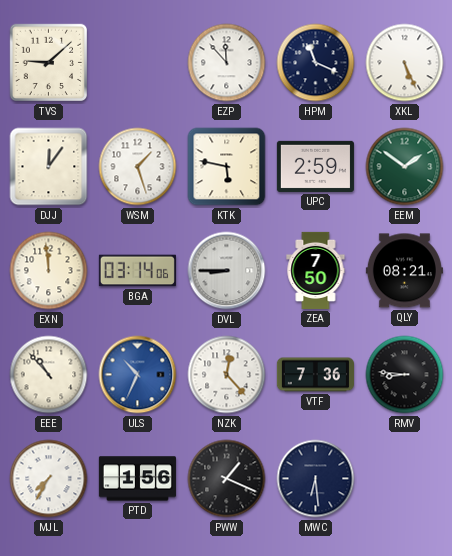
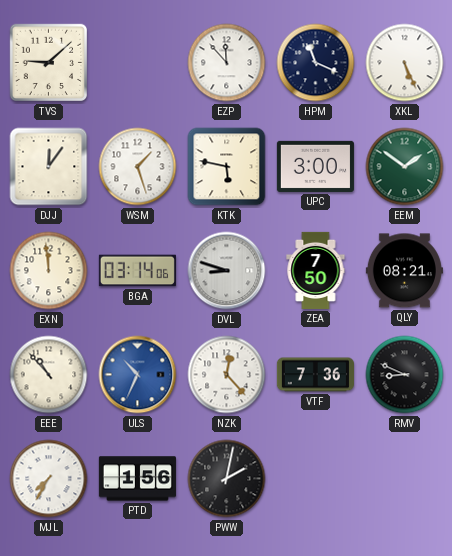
UPC: 2:59 -> 3:00
DVL: 8:45 -> 8:48
RMV: 8:46 -> 8:49
PWW: 1:19 -> 2:02
MWC: 6:29 -> none
